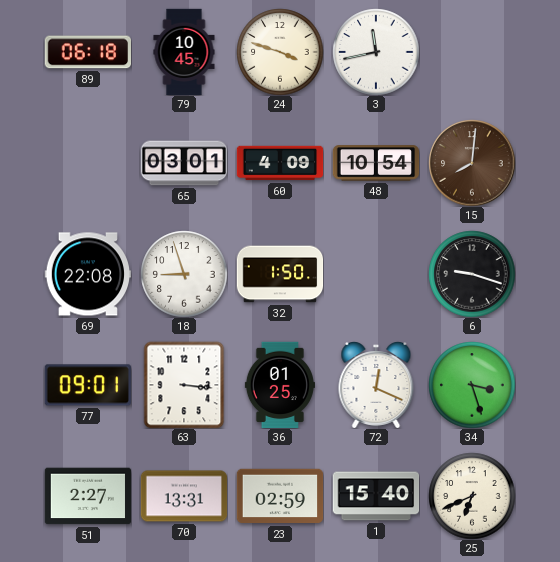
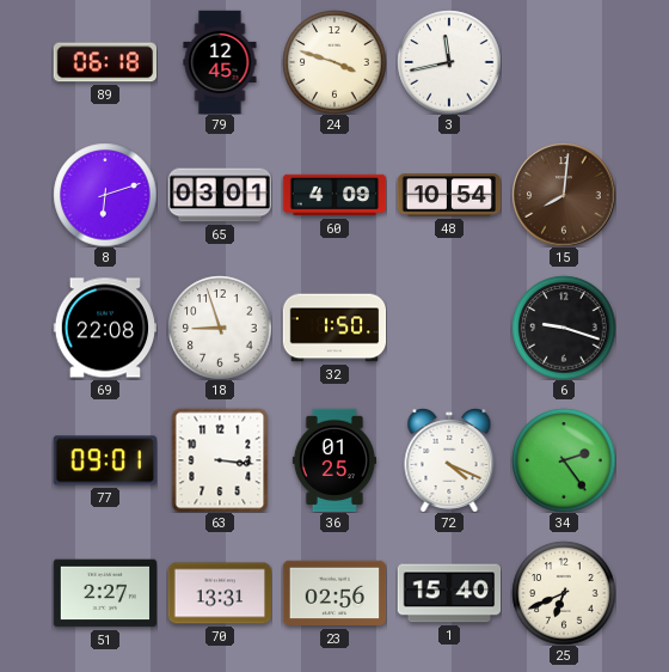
79: 10:45 -> 12:45
8: none -> 6:12
72: 12:19 -> 4:19
34: 3:27 -> 2:24
23: 02:59 -> 02:56
